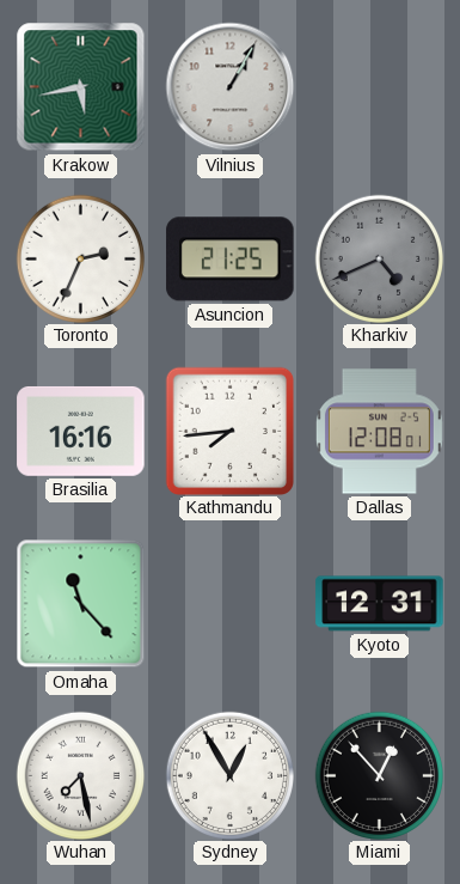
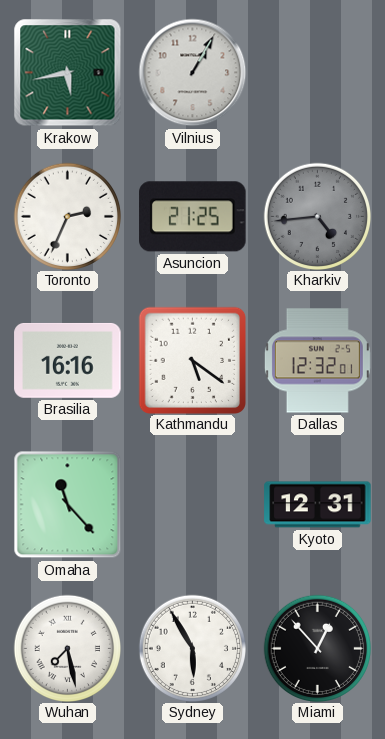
Kharkiv: 4:41 -> 4:44
Kathmandu: 7:44 -> 5:21
Dallas: 12:08 -> 12:32
Sydney: 12:55 -> 5:55
